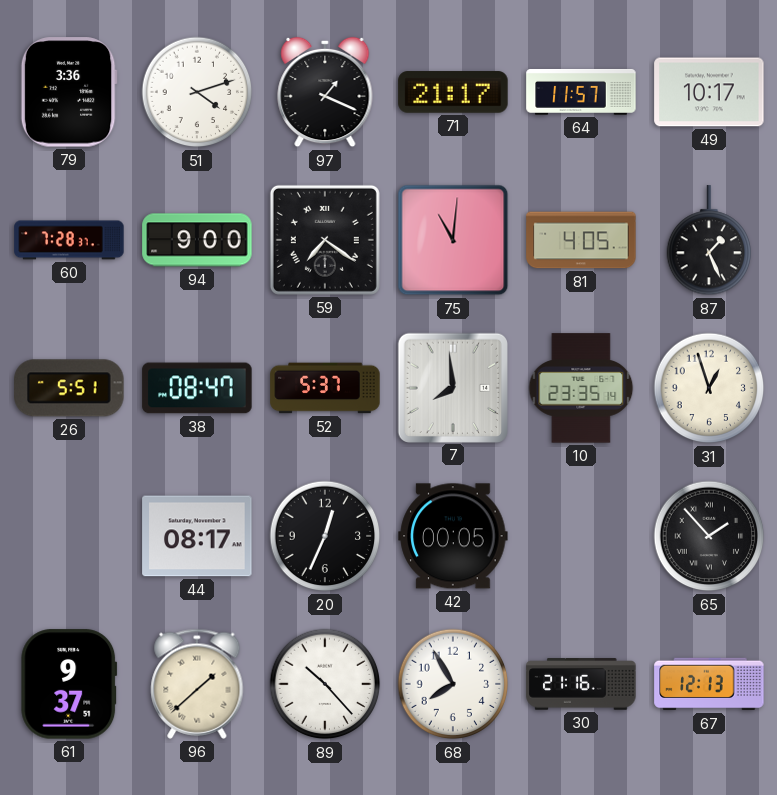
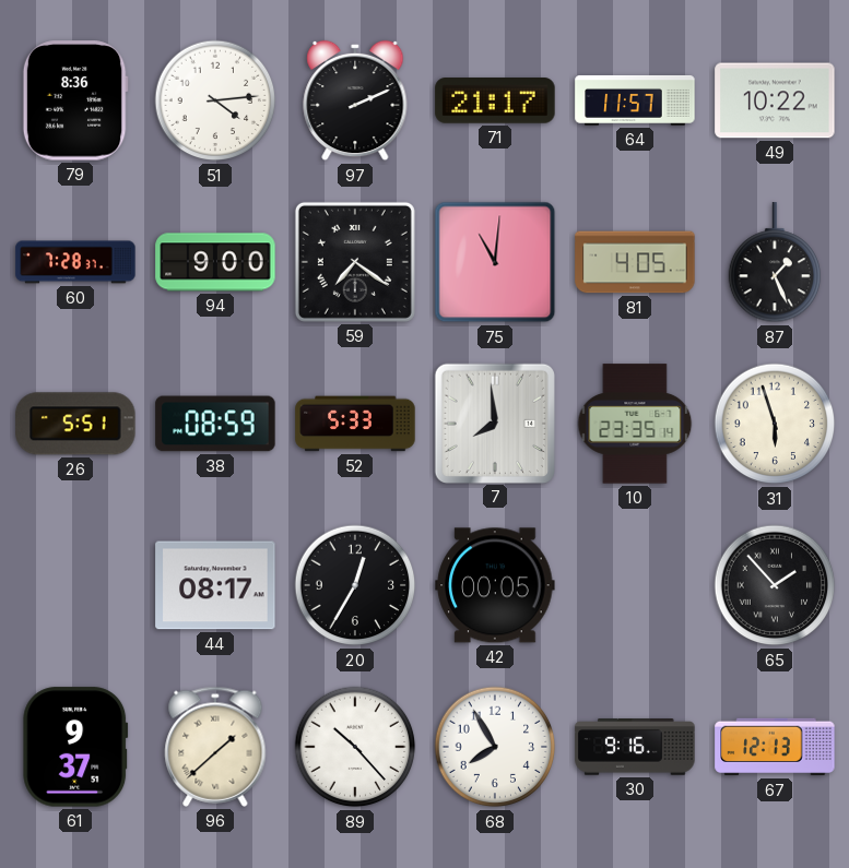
79: 3:36 -> 8:36
51: 4:12 -> 4:14
97: 1:19 -> 2:11
49: 10:17 -> 10:22
38: 08:47 -> 08:59
52: 5:37 -> 5:33
31: 12:57 -> 5:57
20: 12:34 -> 12:35
30: 21:16 -> 9:16
